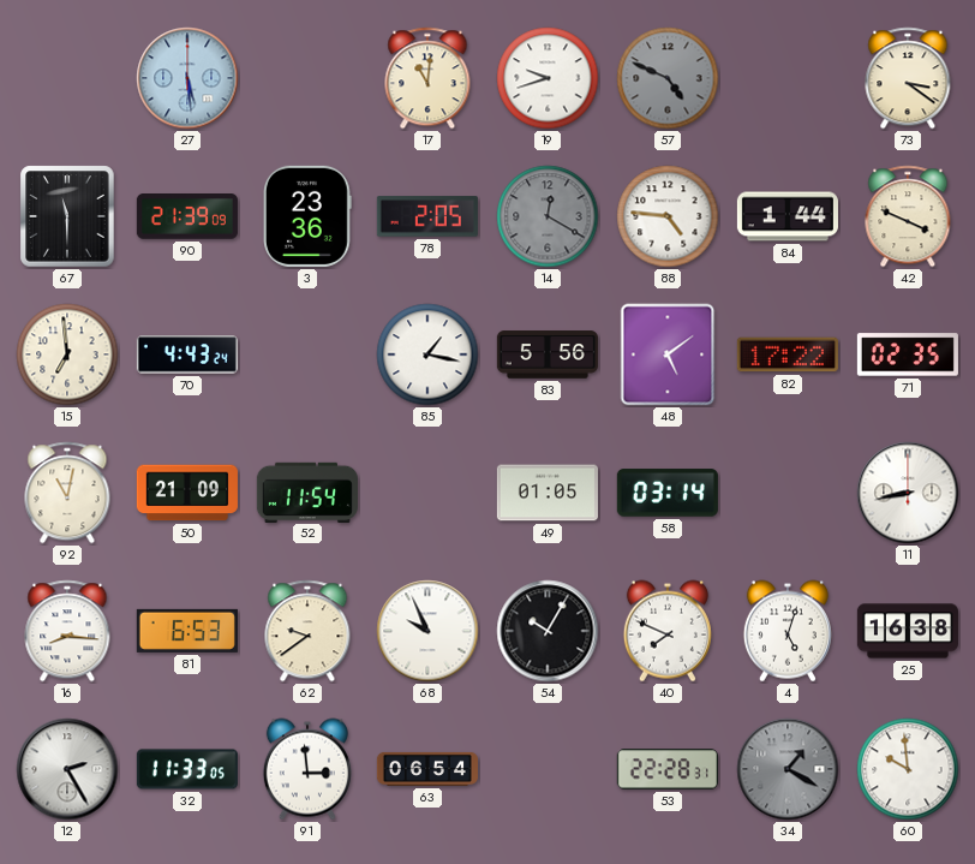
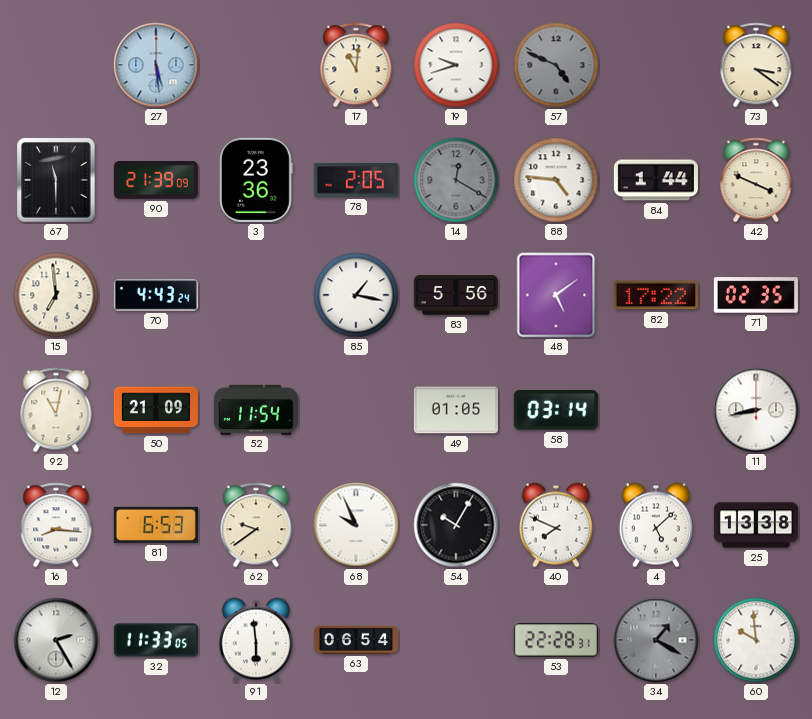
4: 5:03 -> 5:08
25: 16:38 -> 13:38
91: 2:59 -> 5:59
